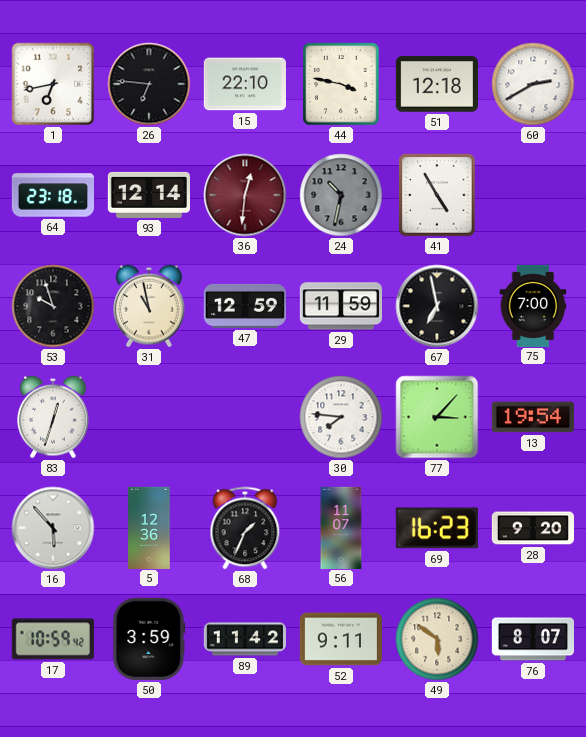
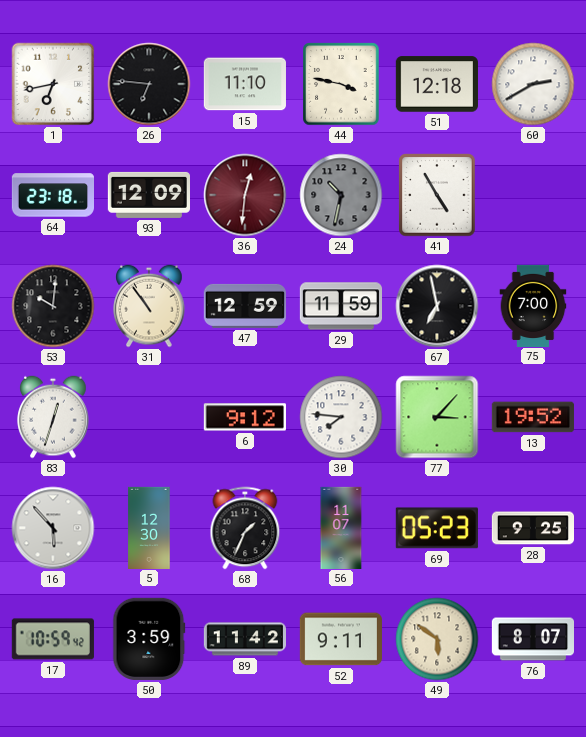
15: 22:10 -> 11:10
93: 12:14 -> 12:09
53: 9:57 -> 10:01
31: 10:58 -> 10:54
6: none -> 9:12
13: 19:54 -> 19:52
5: 12:36 -> 12:30
69: 16:23 -> 05:23
28: 9:20 -> 9:25
